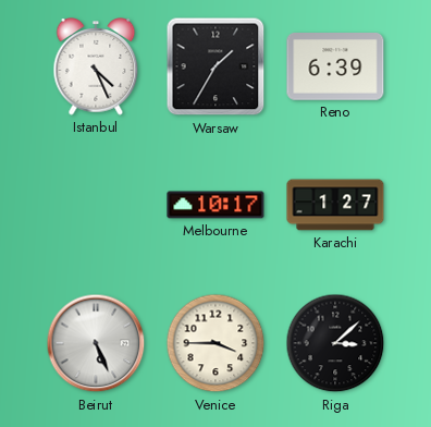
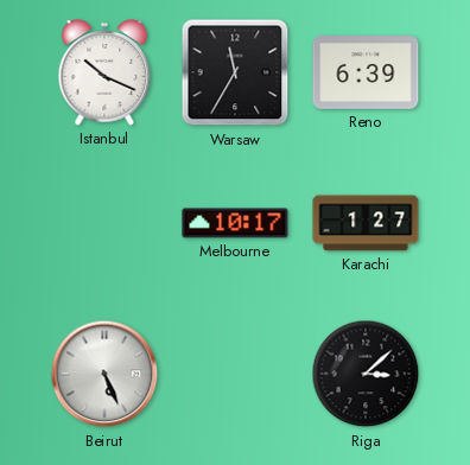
Istanbul: 4:26 -> 10:19
Warsaw: 1:35 -> 11:35
Venice: 3:45 -> none
